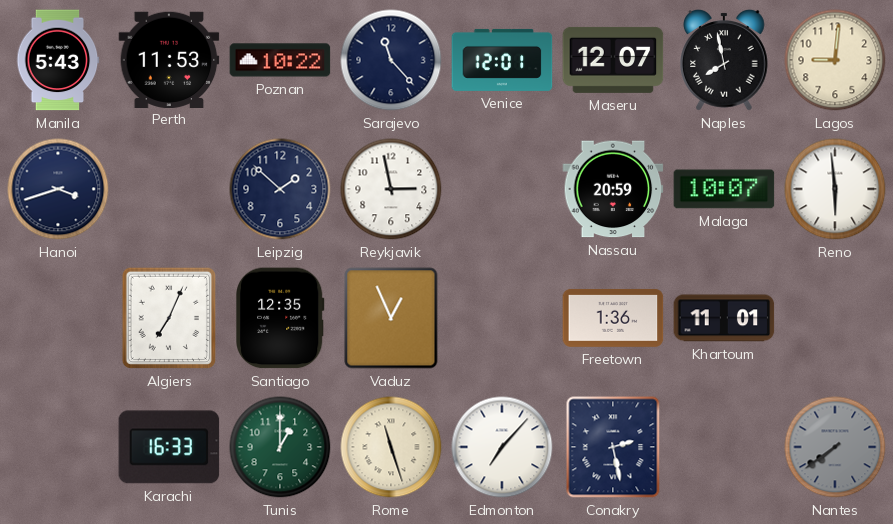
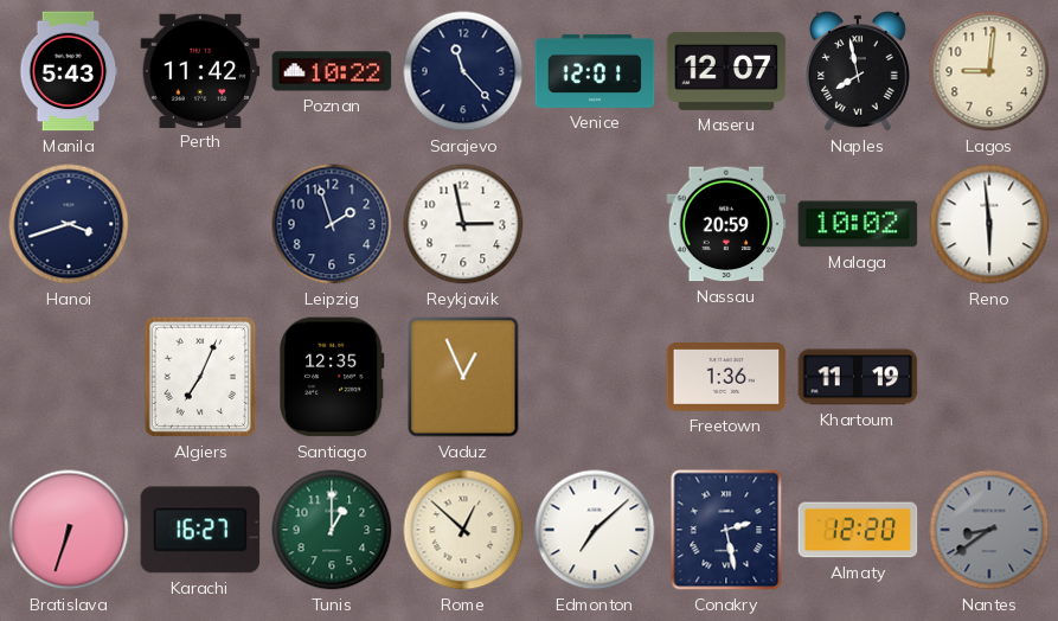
Perth: 11:53 -> 11:42
Leipzig: 1:52 -> 1:57
Malaga: 10:07 -> 10:02
Khartoum: 11:01 -> 11:19
Bratislava: none -> 6:33
Karachi: 16:33 -> 16:27
Rome: 11:27 -> 12:52
Edmonton: 7:07 -> 7:08
Almaty: none -> 12:20
Nantes: 7:39 -> 8:39
